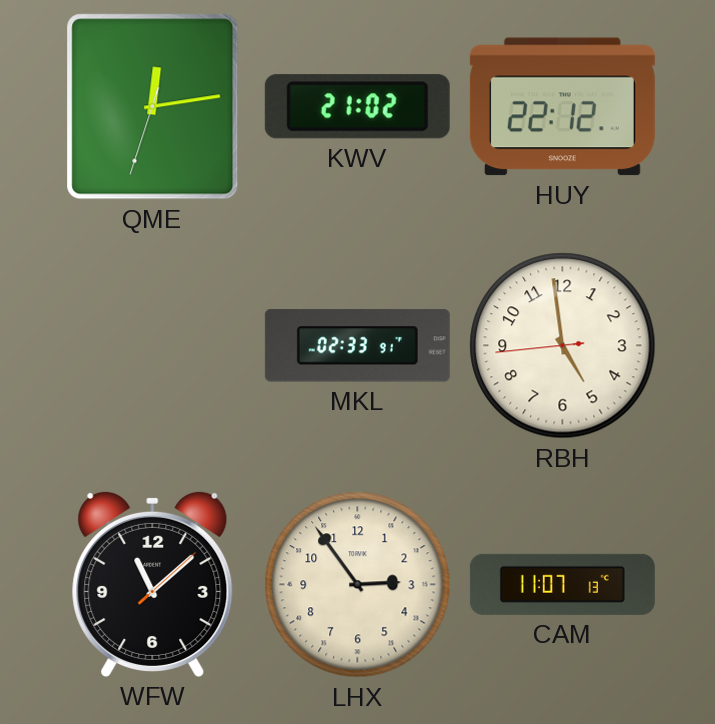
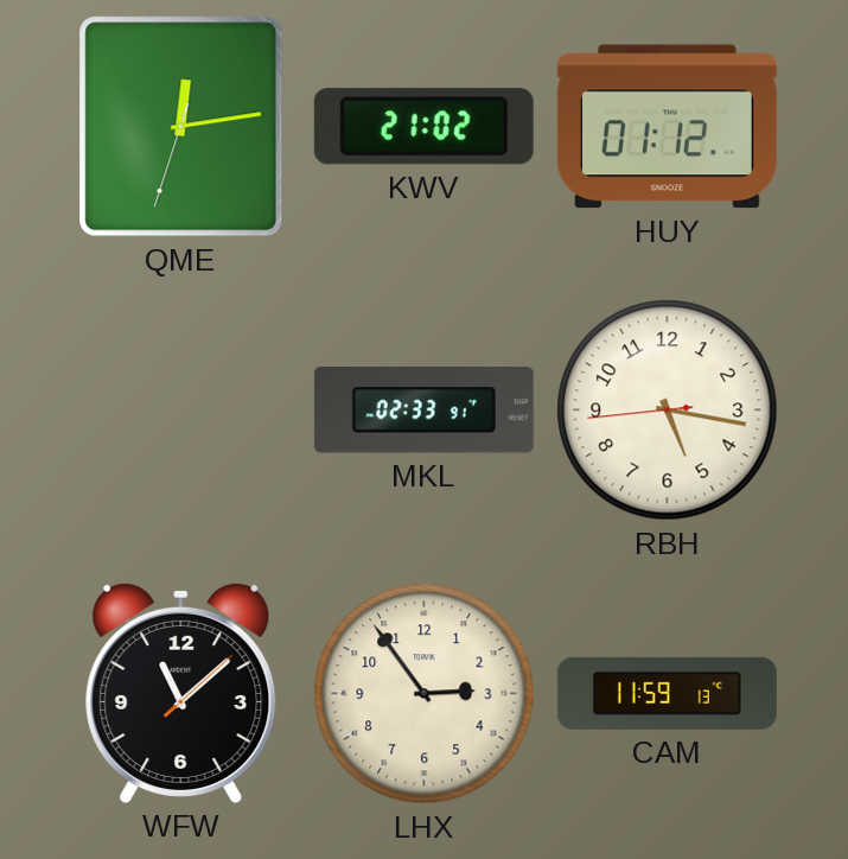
HUY: 22:12 -> 01:12
RBH: 4:58 -> 5:16
CAM: 11:07 -> 11:59
